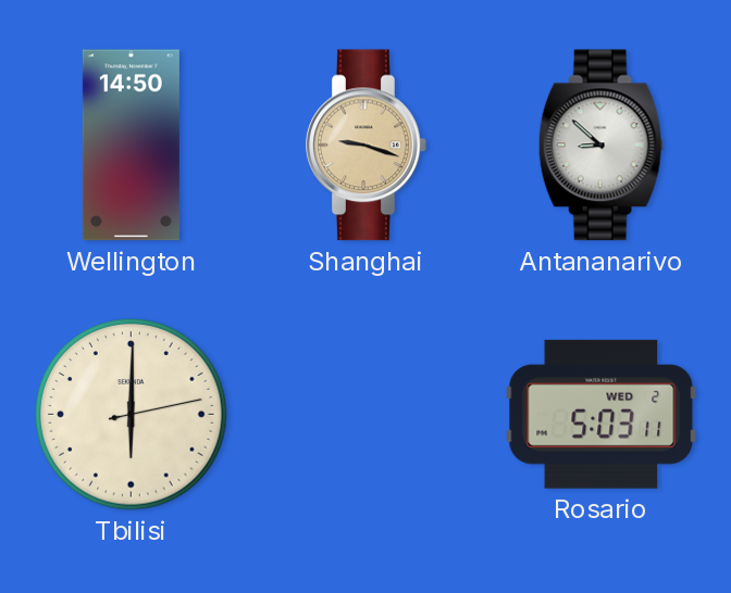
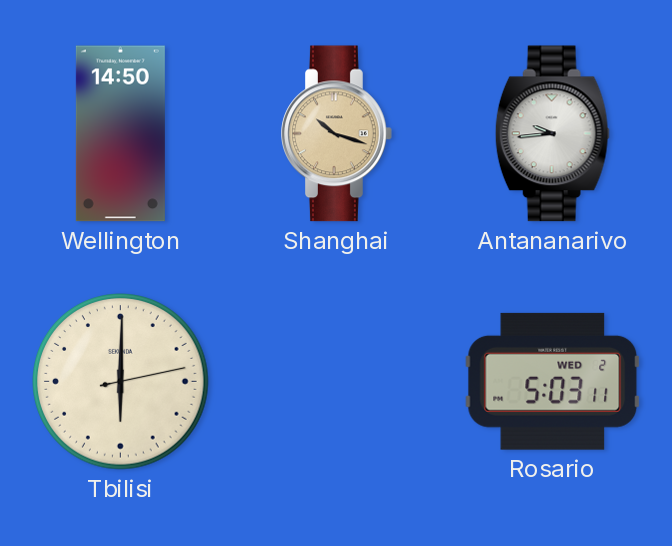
Shanghai: 9:18 -> 10:18
Antananarivo: 8:52 -> 9:44
